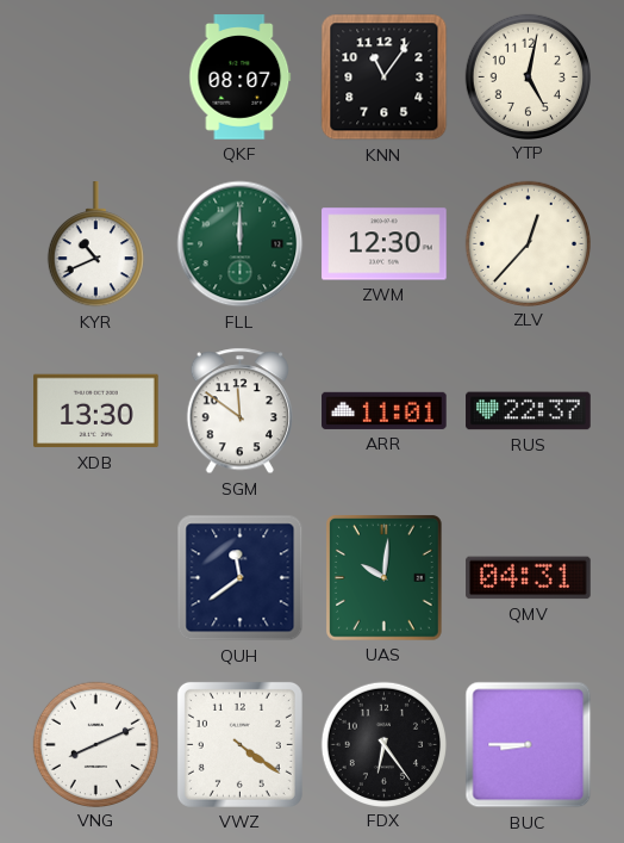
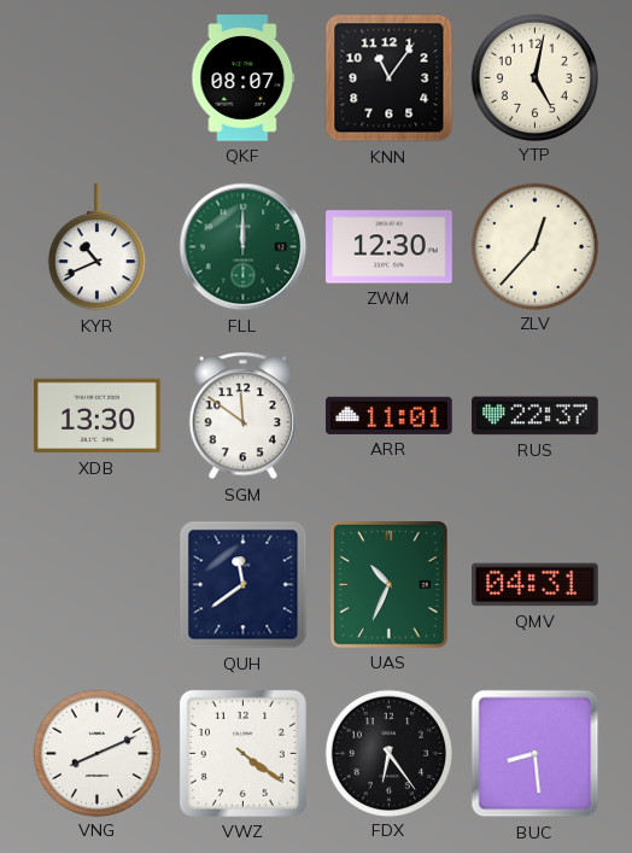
UAS: 10:01 -> 10:34
BUC: 8:45 -> 8:29
